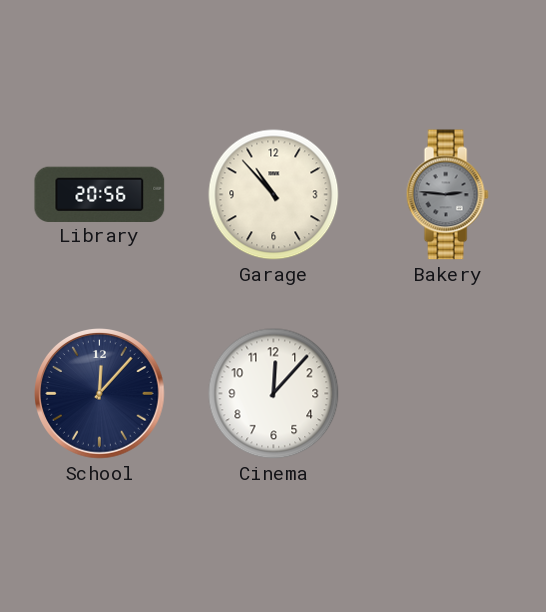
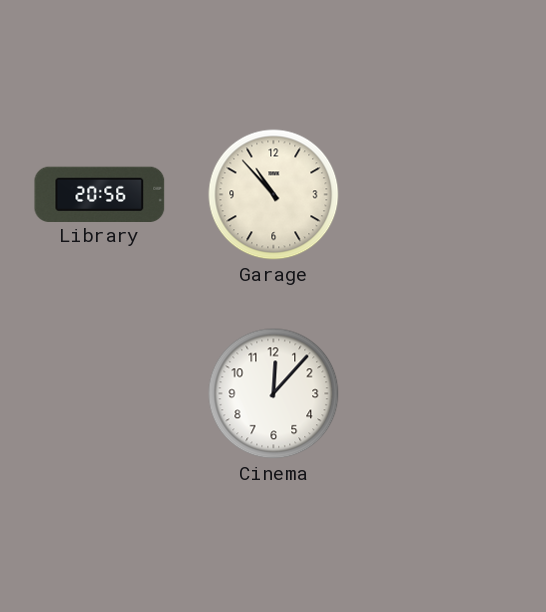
Bakery: 2:46 -> none
School: 12:07 -> none
